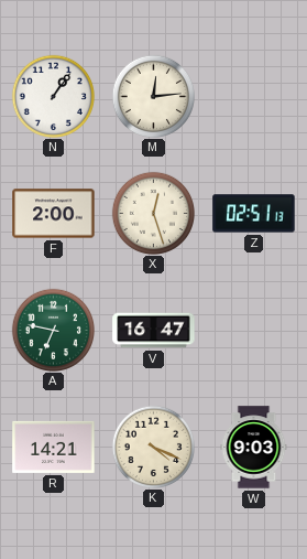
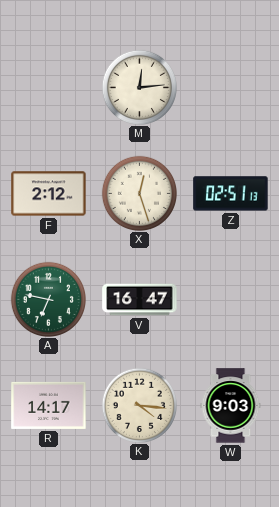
N: 1:06 -> none
F: 2:00 -> 2:12
R: 14:21 -> 14:17
K: 4:19 -> 4:16
